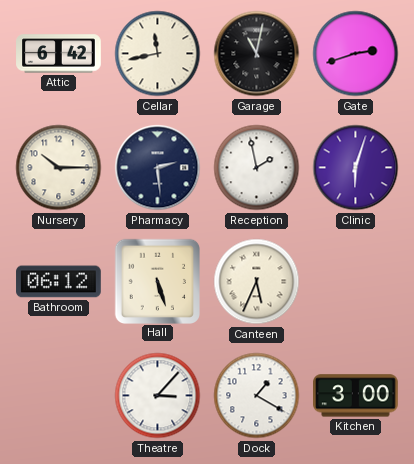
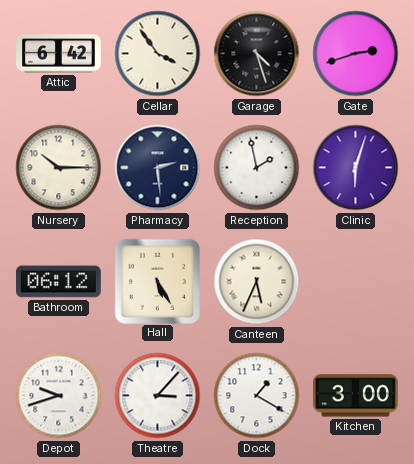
Cellar: 11:43 -> 3:54
Garage: 11:02 -> 4:27
Hall: 5:27 -> 5:25
Depot: none -> 9:42
